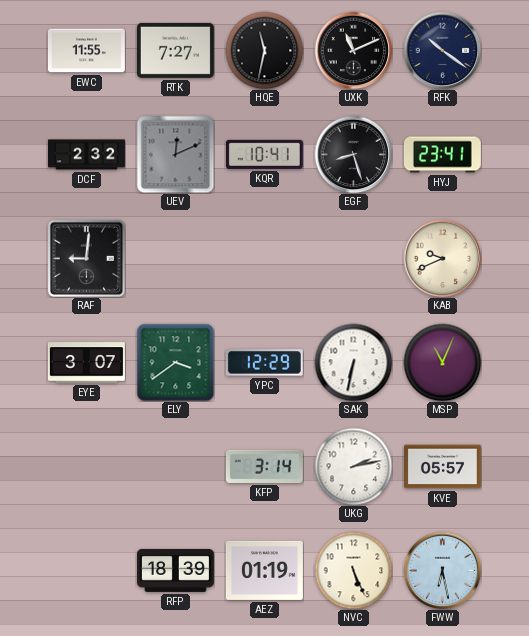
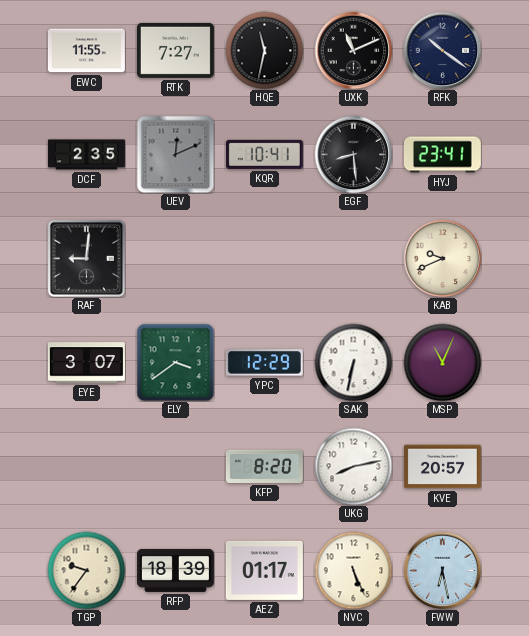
DCF: 2:32 -> 2:35
EGF: 8:27 -> 8:29
KFP: 3:14 -> 8:20
UKG: 2:13 -> 8:13
KVE: 05:57 -> 20:57
TGP: none -> 9:36
AEZ: 01:19 -> 01:17
